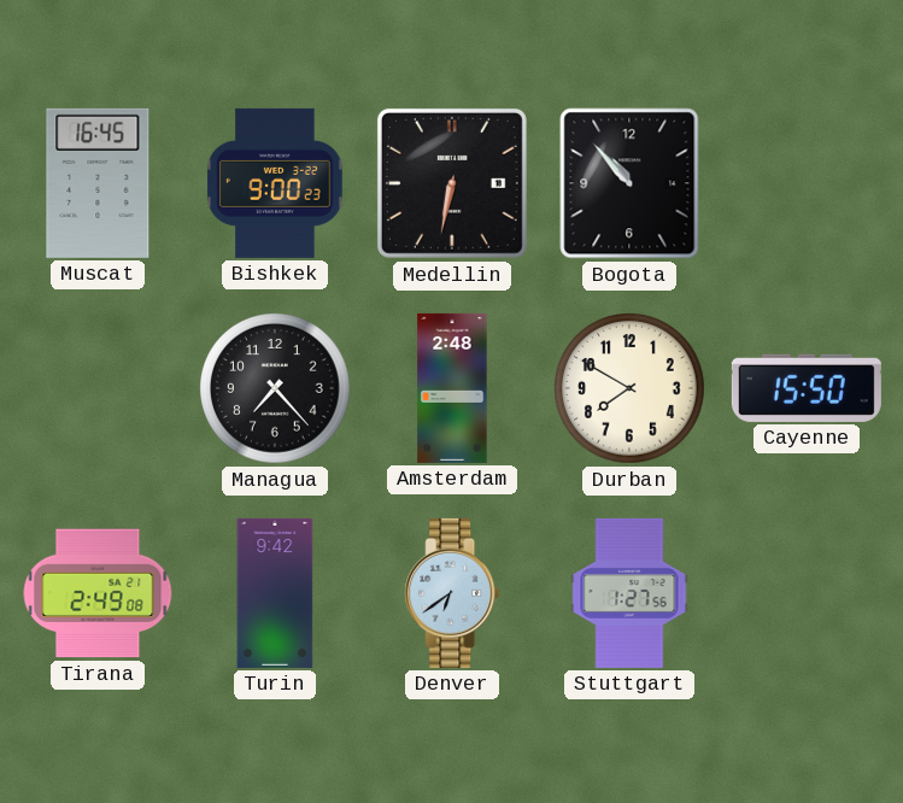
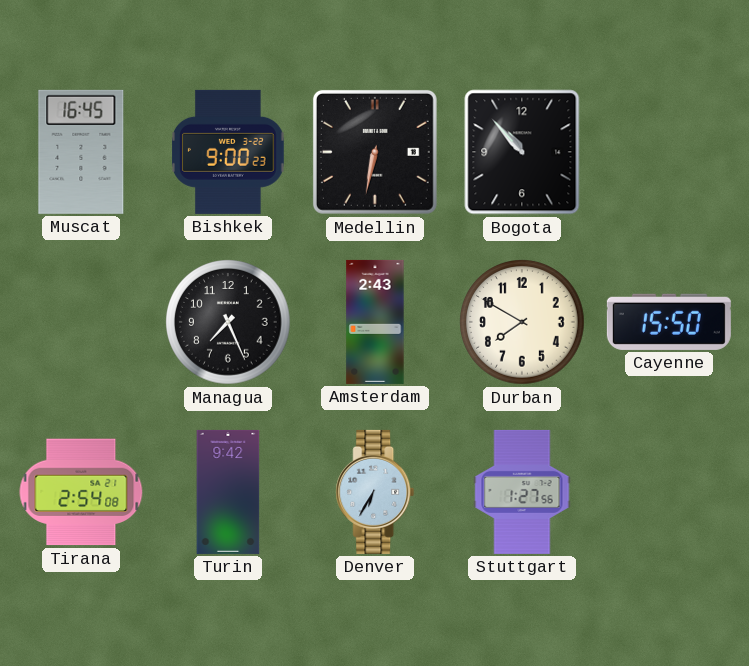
Managua: 7:23 -> 7:26
Amsterdam: 2:48 -> 2:43
Tirana: 2:49 -> 2:54
Denver: 6:39 -> 6:35
